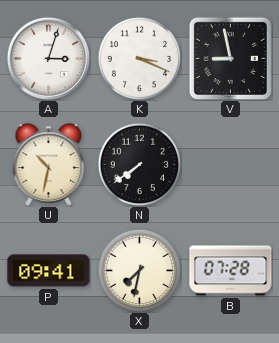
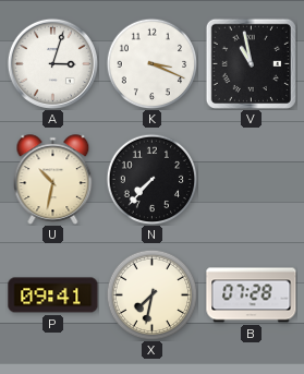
V: 8:58 -> 10:58
N: 7:39 -> 7:37
